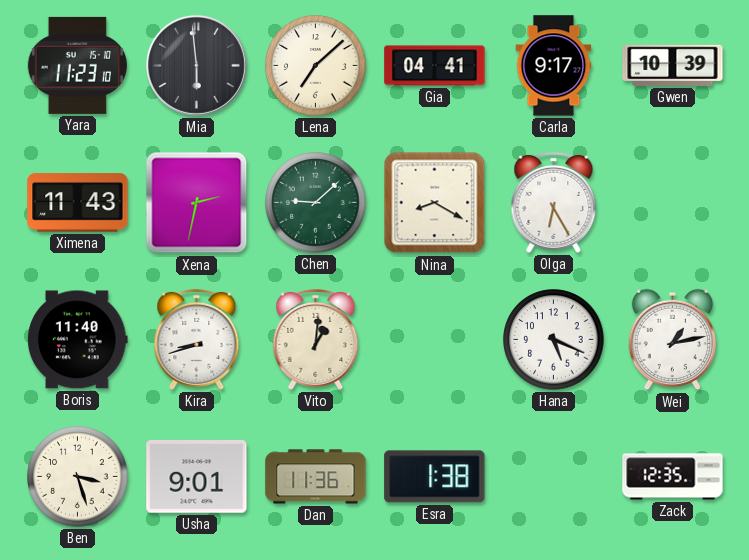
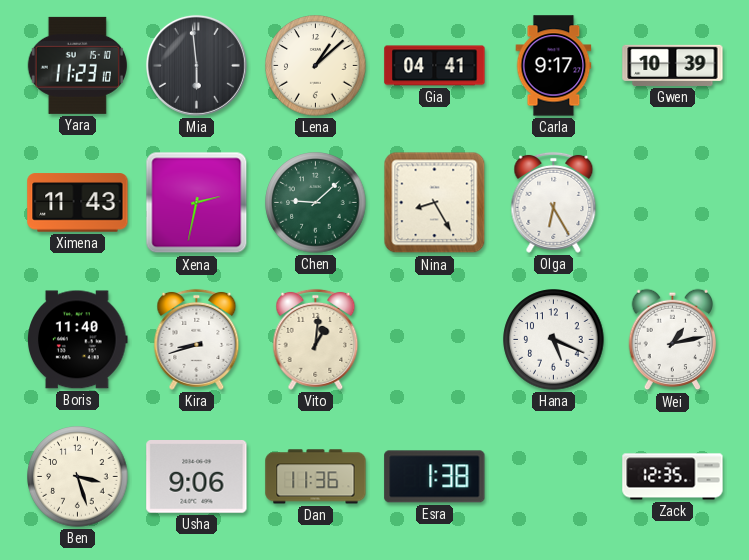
Lena: 7:08 -> 1:08
Nina: 8:20 -> 8:25
Usha: 9:01 -> 9:06
